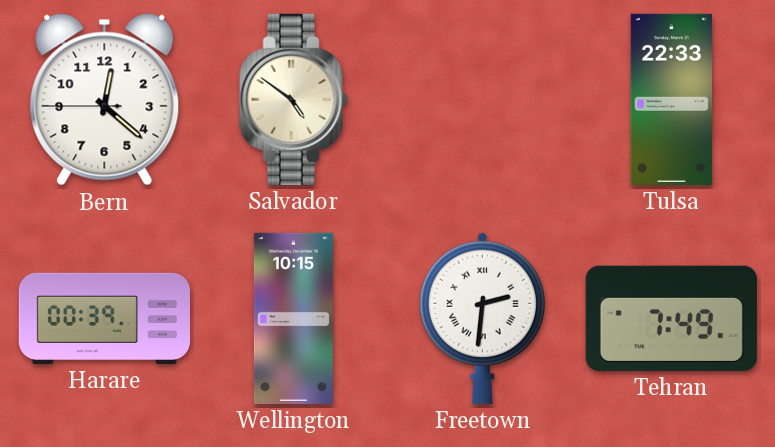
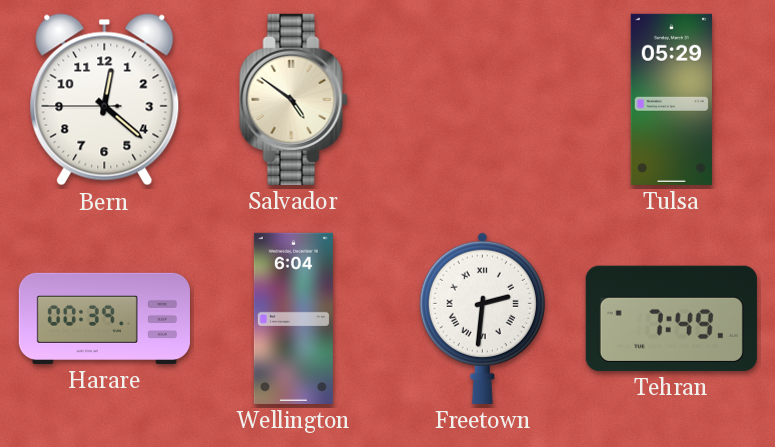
Tulsa: 22:33 -> 05:29
Wellington: 10:15 -> 6:04
